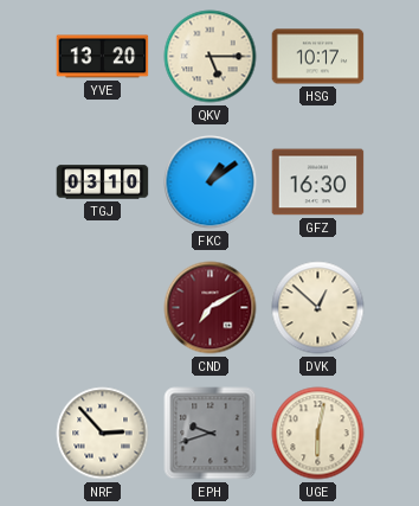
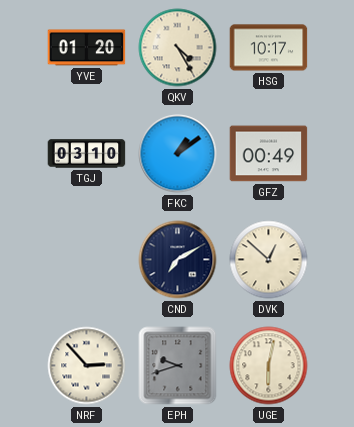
YVE: 13:20 -> 01:20
QKV: 5:15 -> 4:25
GFZ: 16:30 -> 00:49
CND dial: burgundy -> navy
